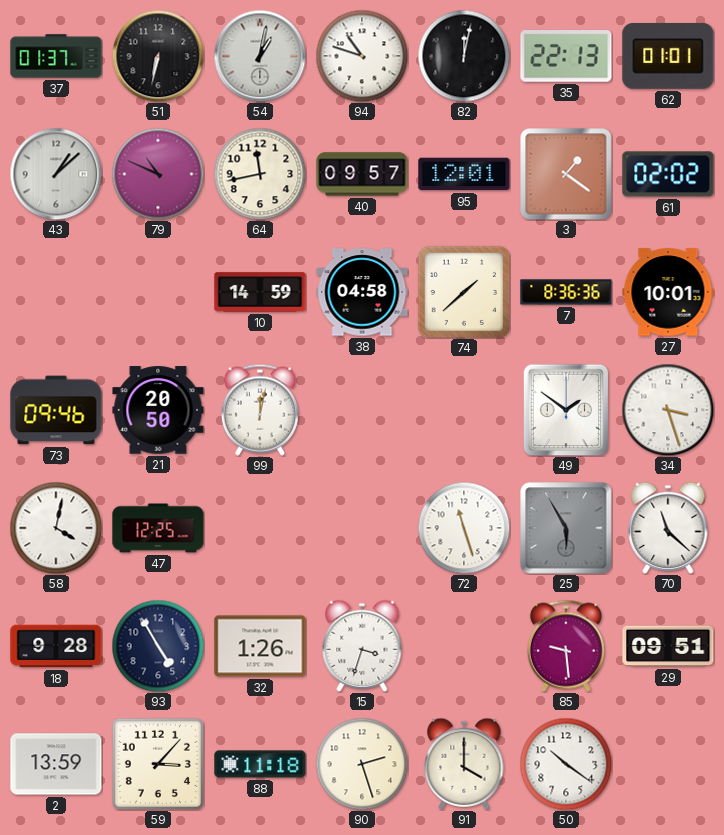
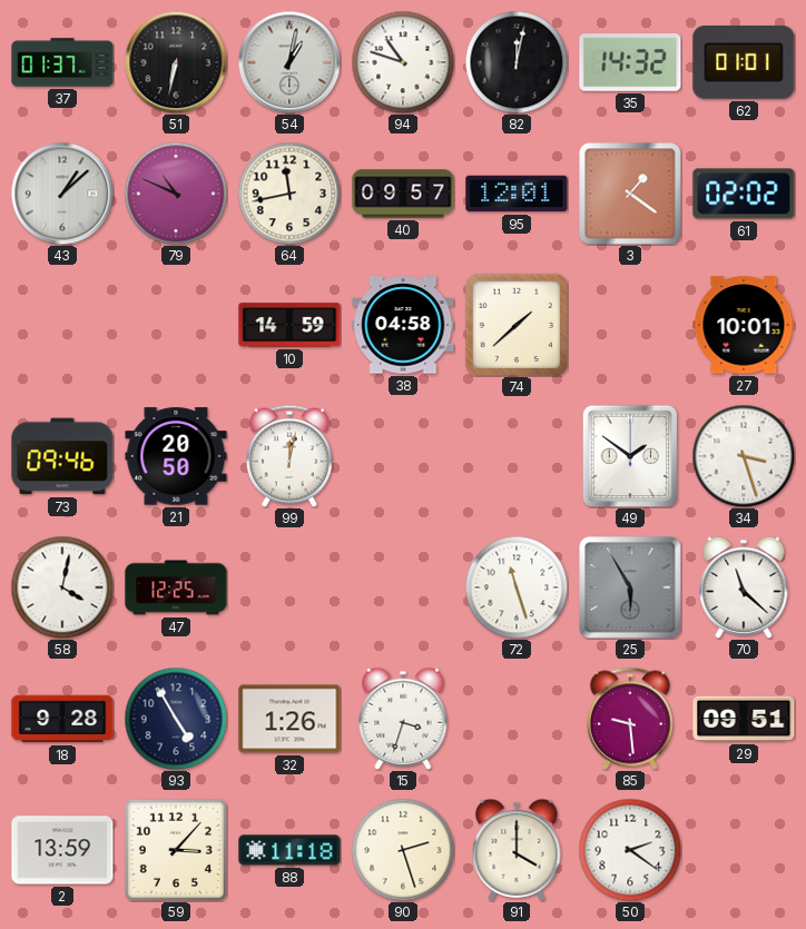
35: 22:13 -> 14:32
7: 8:36 -> none
50: 10:21 -> 2:21
